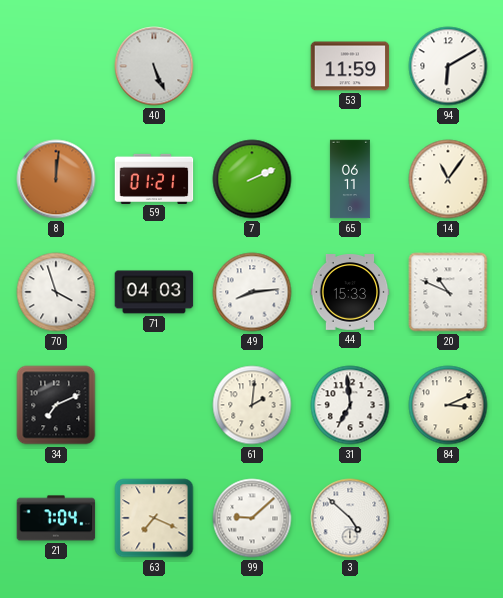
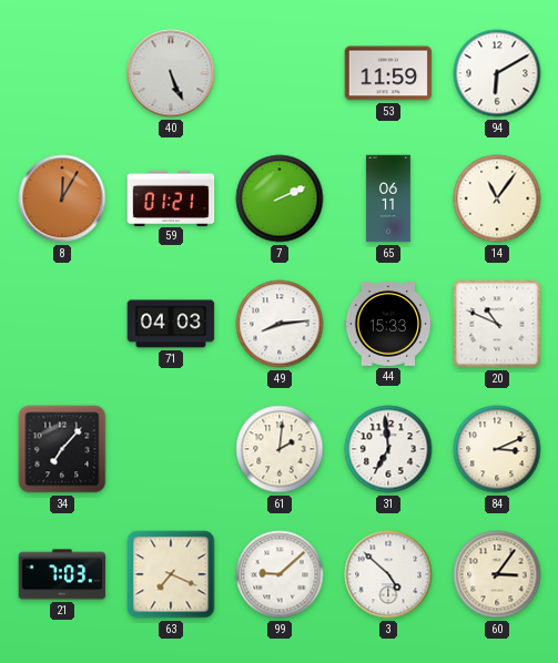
8: 12:01 -> 12:05
70: 3:57 -> none
34: 7:11 -> 7:07
21: 7:04 -> 7:03
60: none -> 3:06
